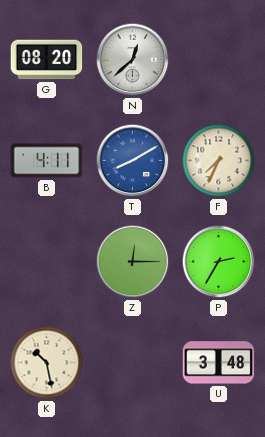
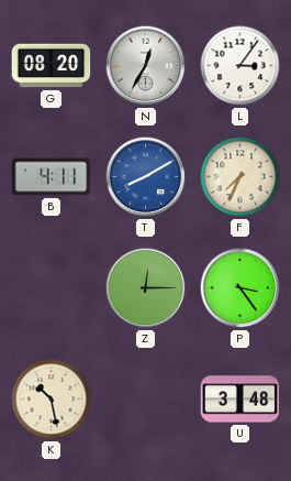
N: 12:38 -> 12:35
L: none -> 3:06
P: 2:35 -> 3:24
